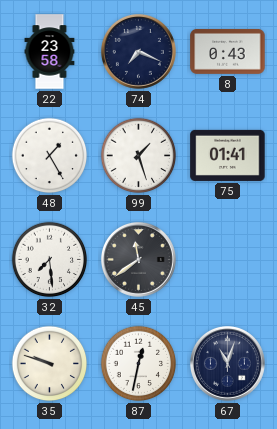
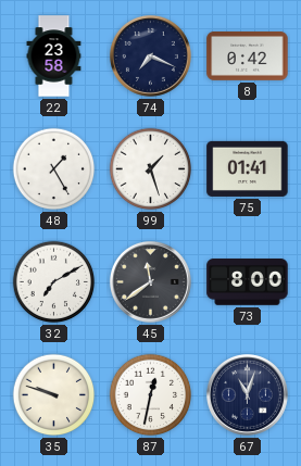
8: 0:43 -> 0:42
32: 7:29 -> 7:10
73: none -> 8:00
